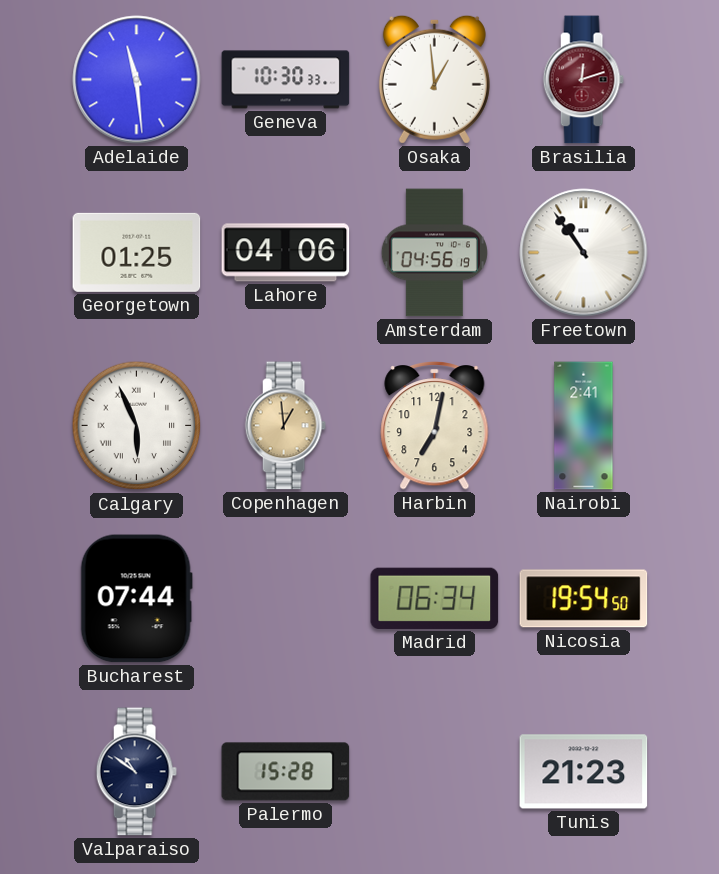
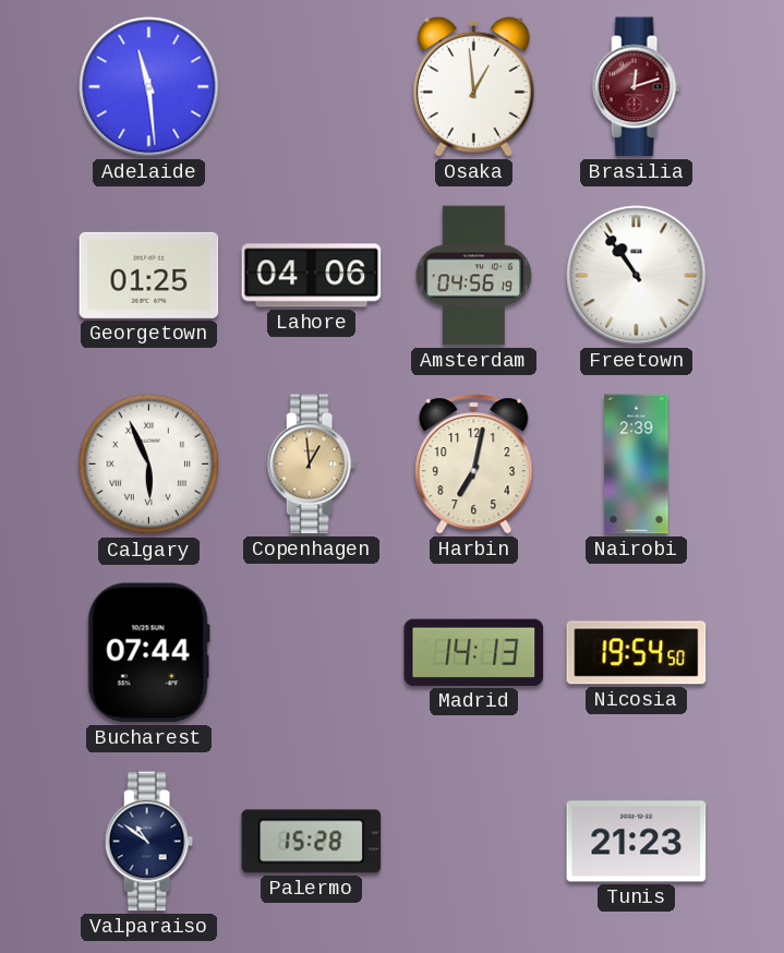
Geneva: 10:30 -> none
Nairobi: 2:41 -> 2:39
Madrid: 06:34 -> 14:13
